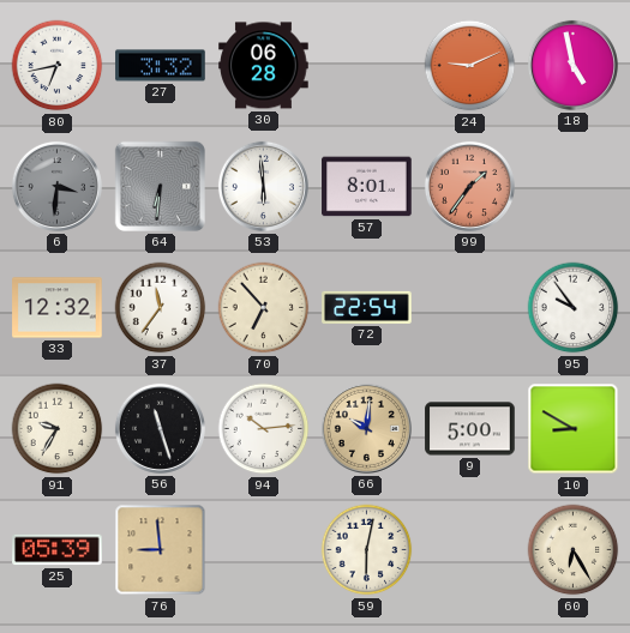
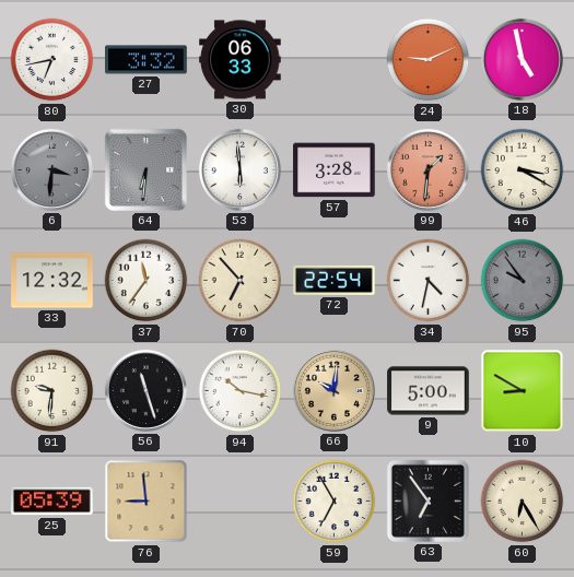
30: 06:28 -> 06:33
57: 8:01 -> 3:28
99: 1:36 -> 1:31
46: none -> 3:20
34: none -> 4:32
95 dial: white -> grey
91: 9:35 -> 9:31
94: 10:14 -> 10:17
59: 6:02 -> 6:55
63: none -> 6:54
